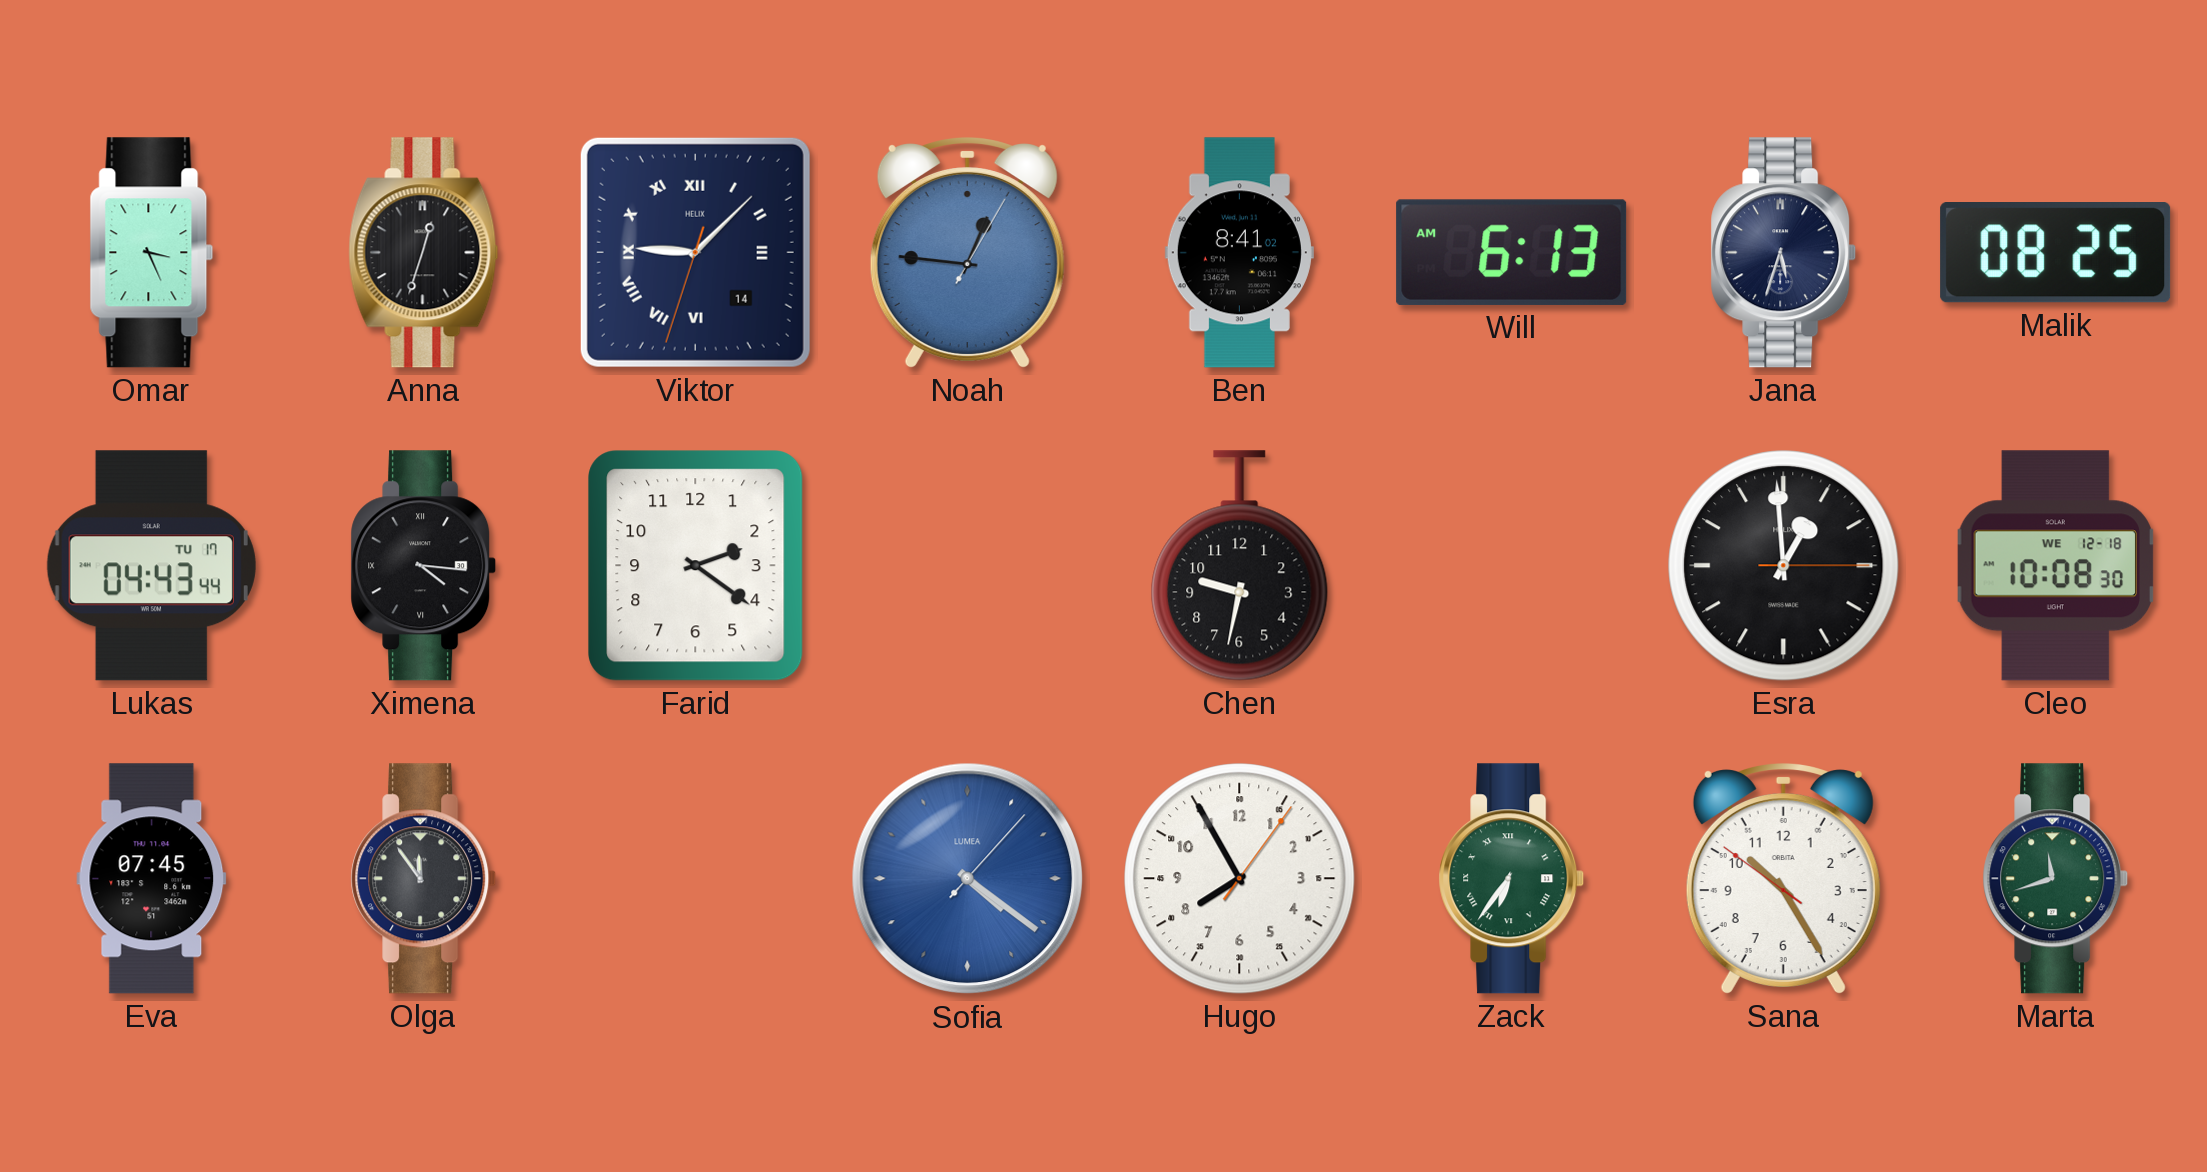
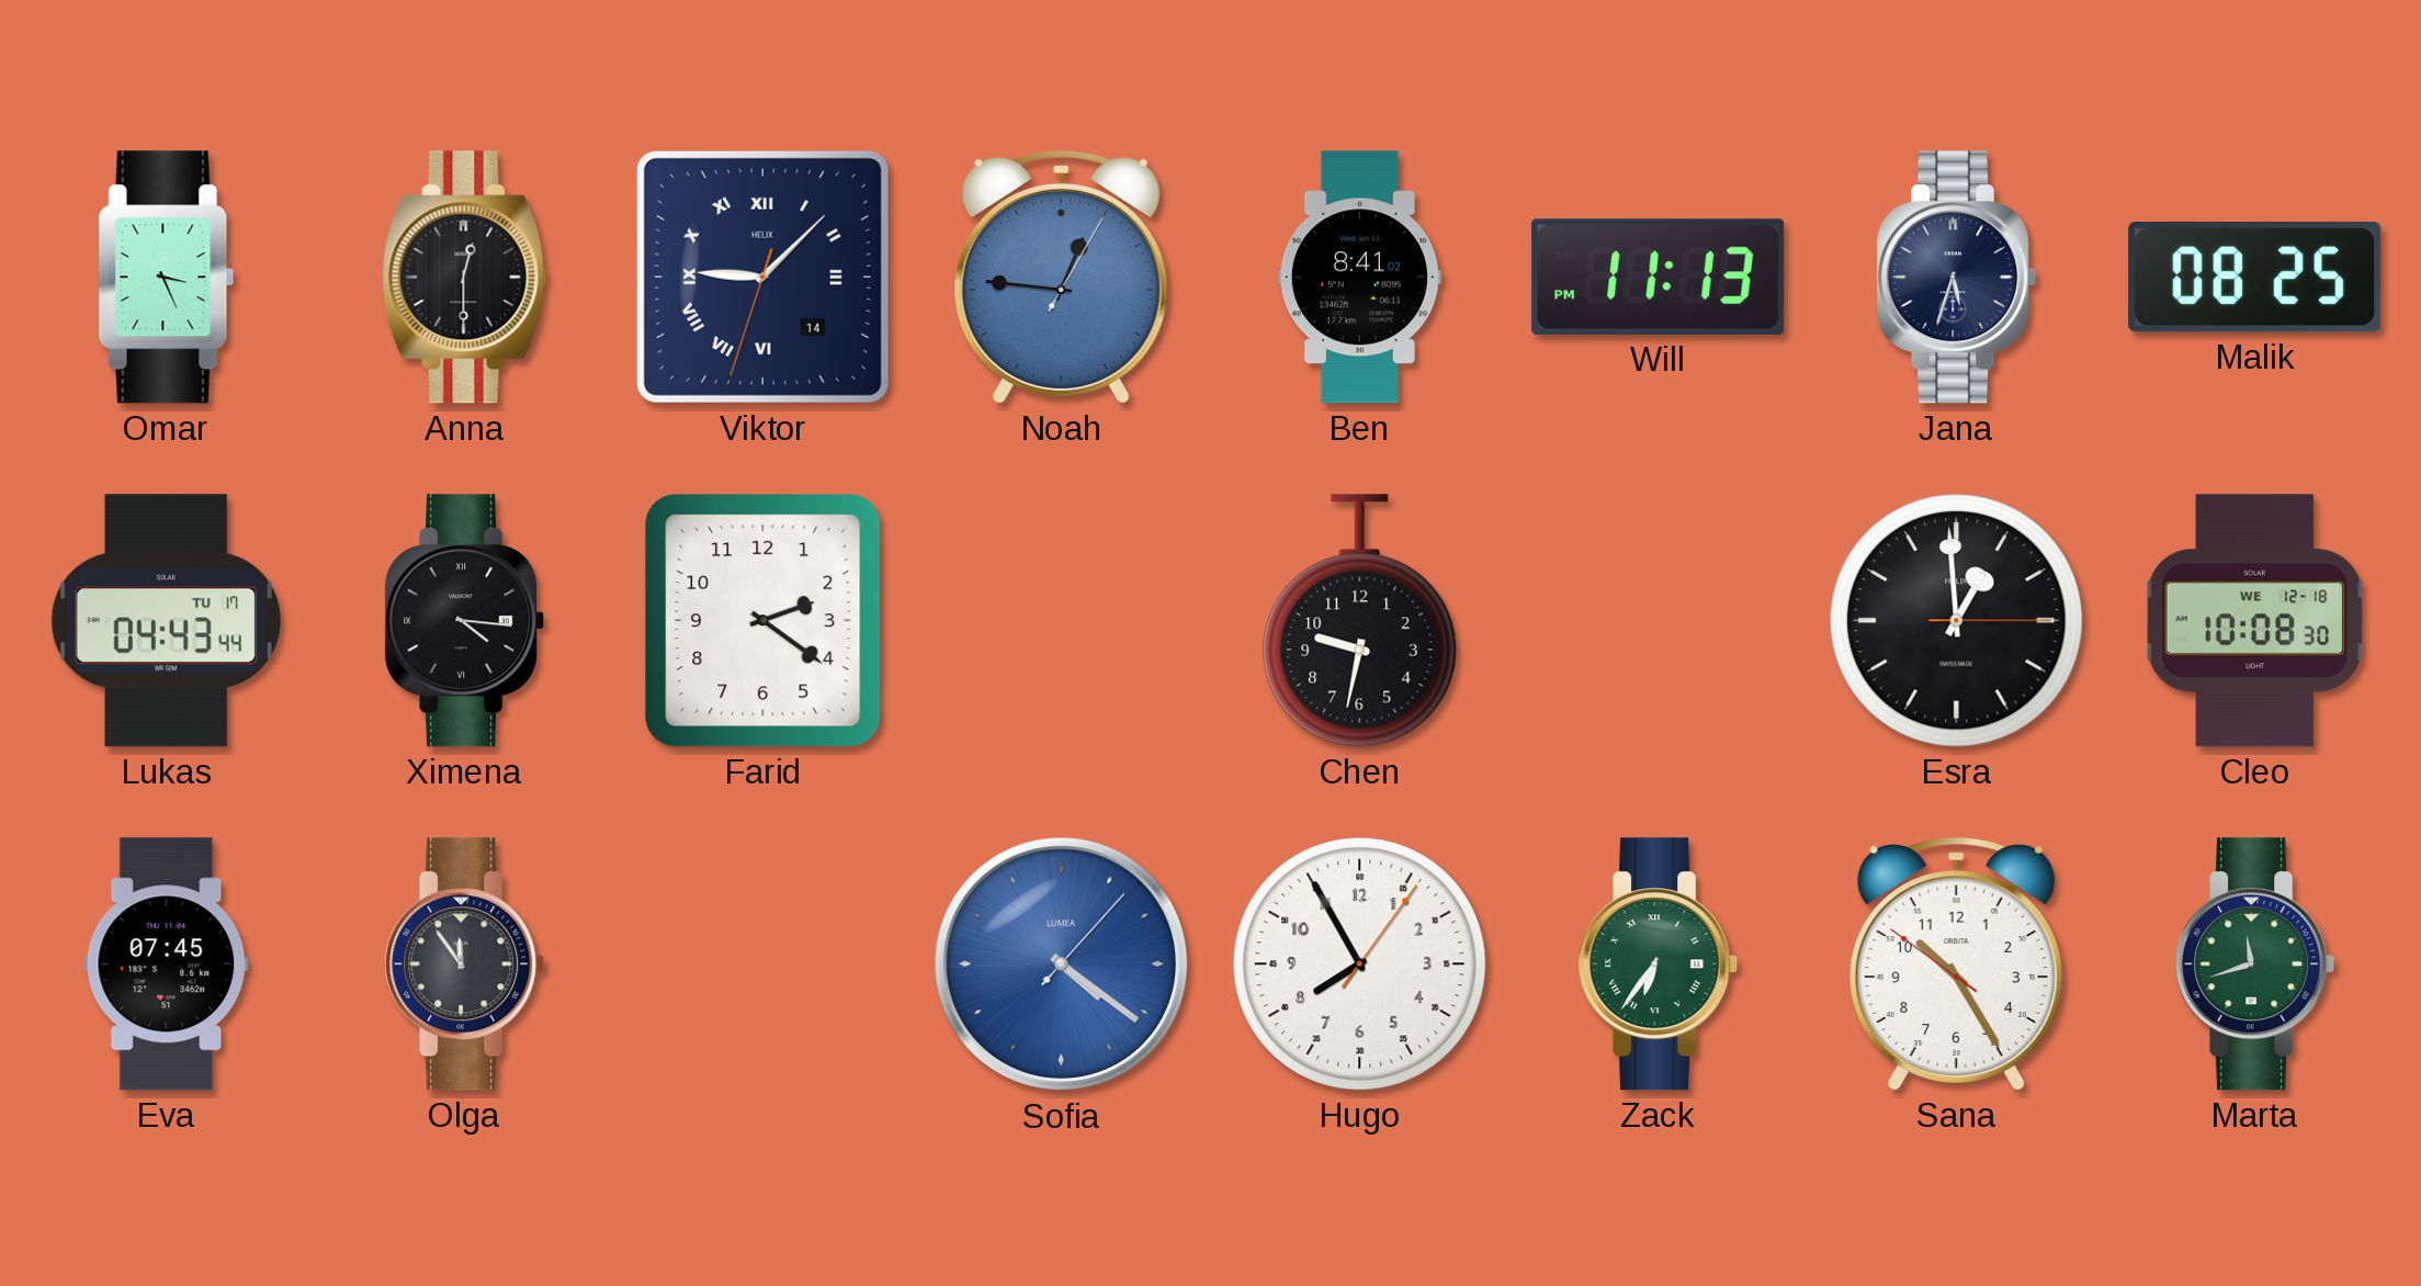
Anna: 12:33 -> 12:30
Will: 6:13 -> 11:13
